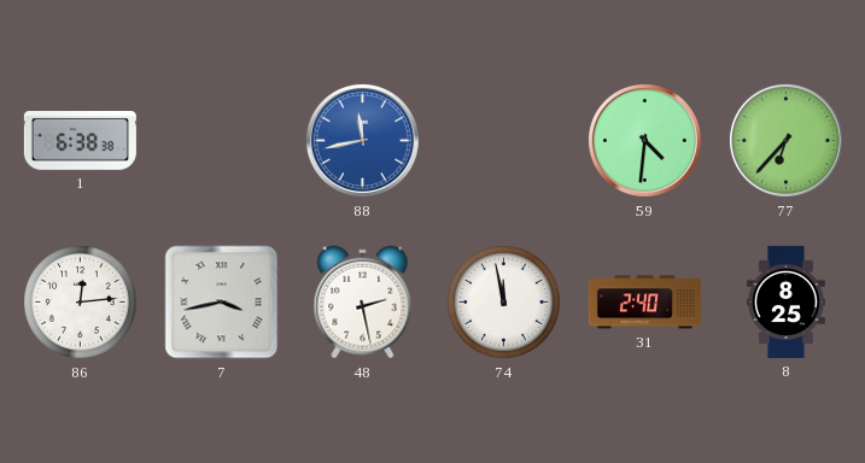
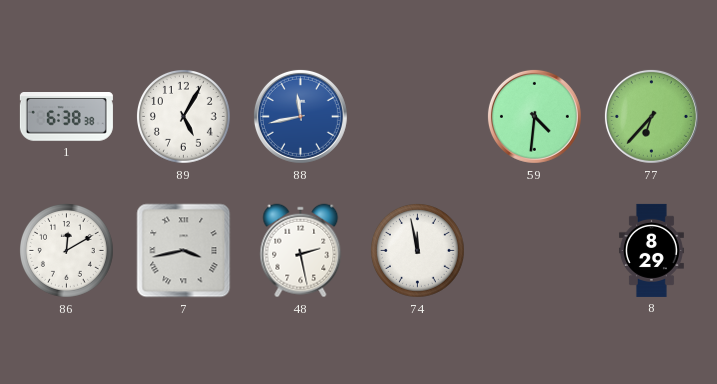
89: none -> 5:05
86: 12:14 -> 12:10
31: 2:40 -> none
8: 8:25 -> 8:29
